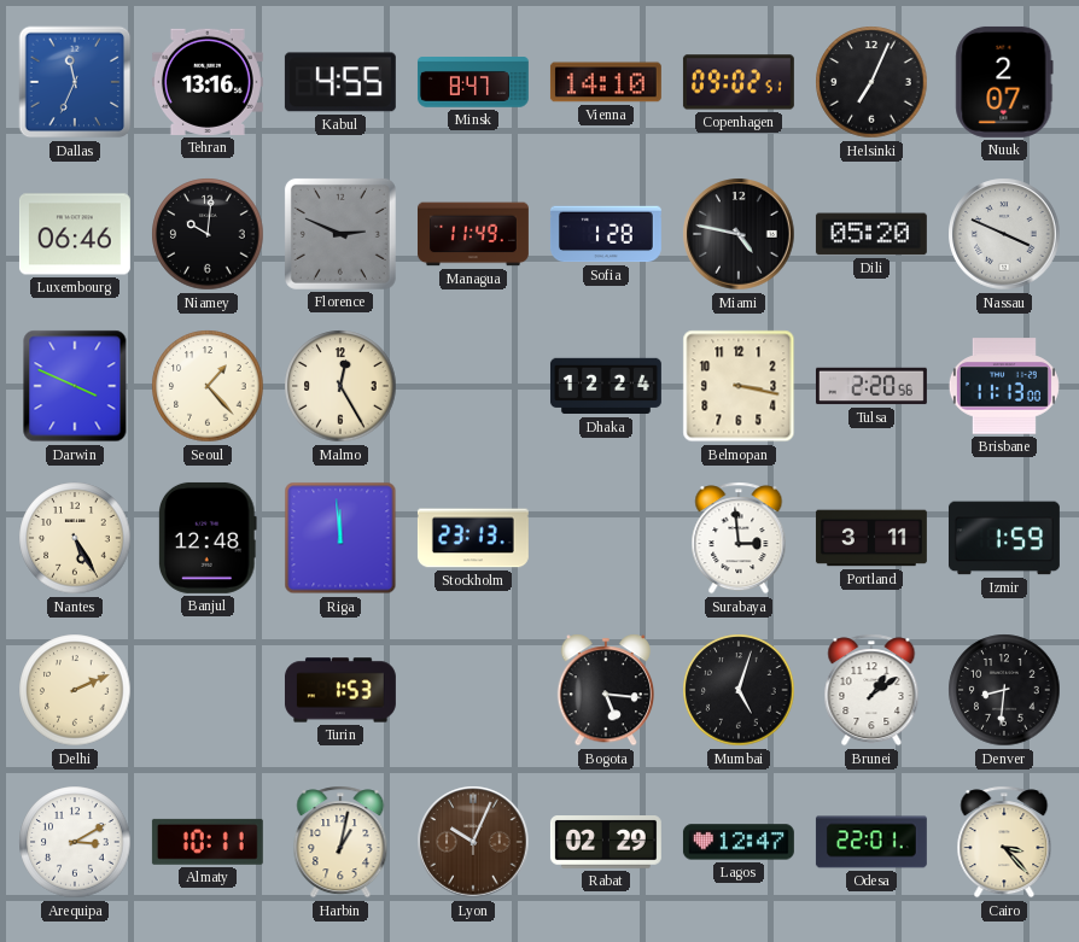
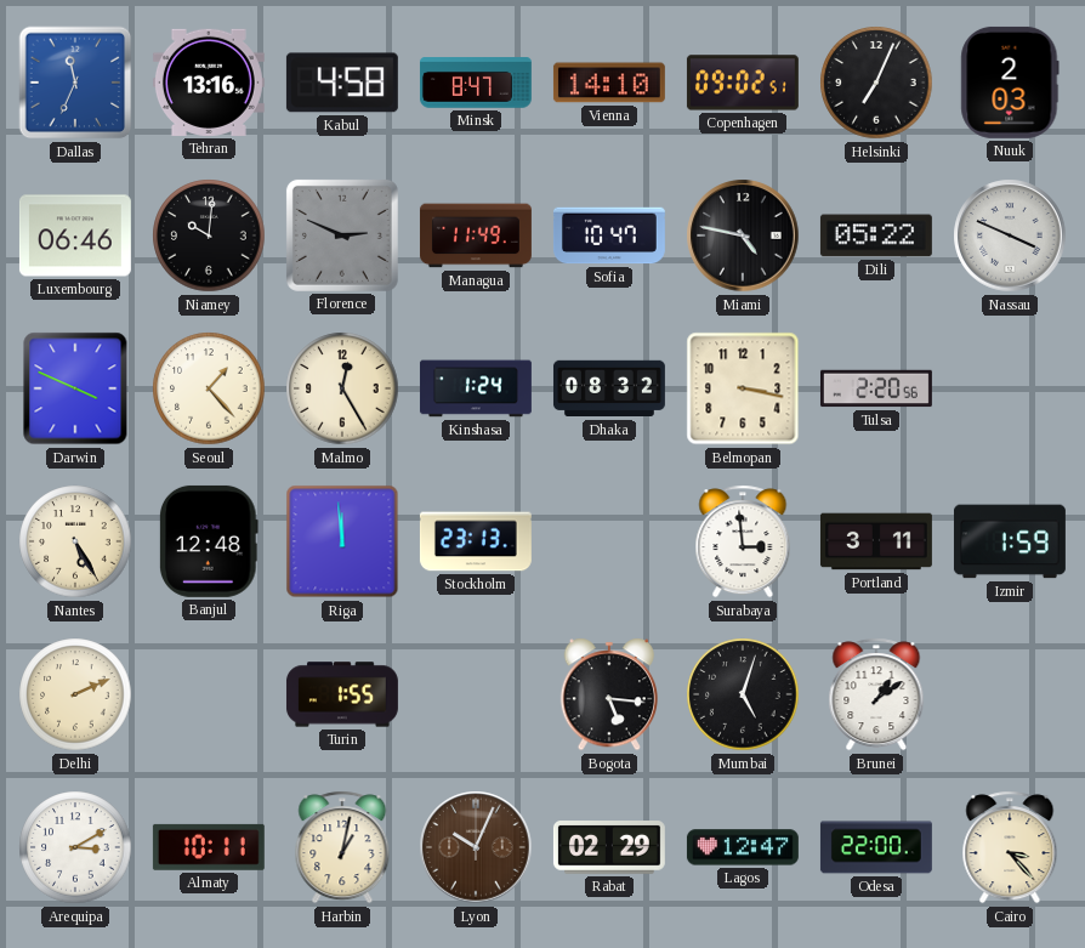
Kabul: 4:55 -> 4:58
Nuuk: 2:07 -> 2:03
Sofia: 1:28 -> 10:47
Dili: 05:20 -> 05:22
Kinshasa: none -> 1:24
Dhaka: 12:24 -> 08:32
Brisbane: 11:13 -> none
Turin: 1:53 -> 1:55
Denver: 8:31 -> none
Odesa: 22:01 -> 22:00
